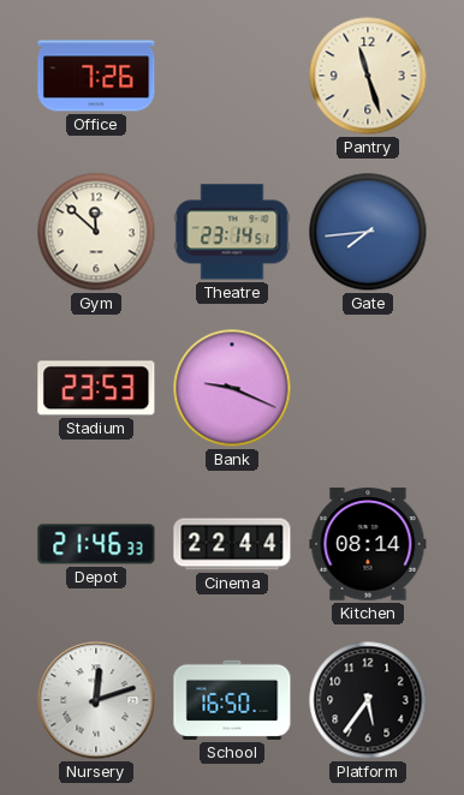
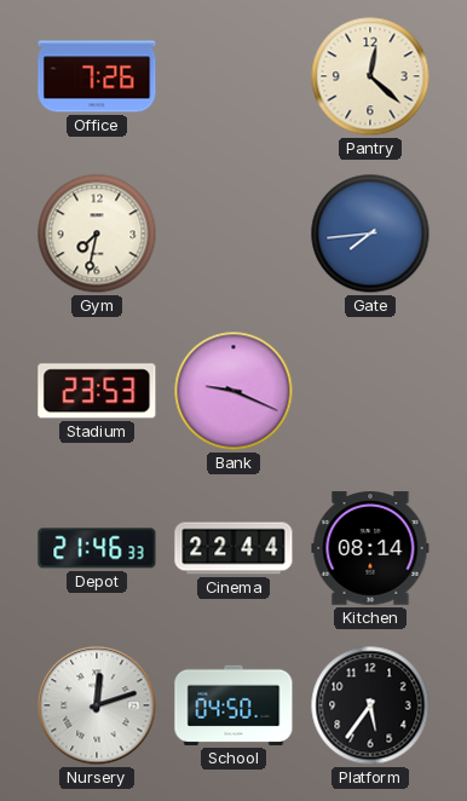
Pantry: 11:27 -> 12:22
Gym: 11:52 -> 7:32
Theatre: 23:14 -> none
School: 16:50 -> 04:50
